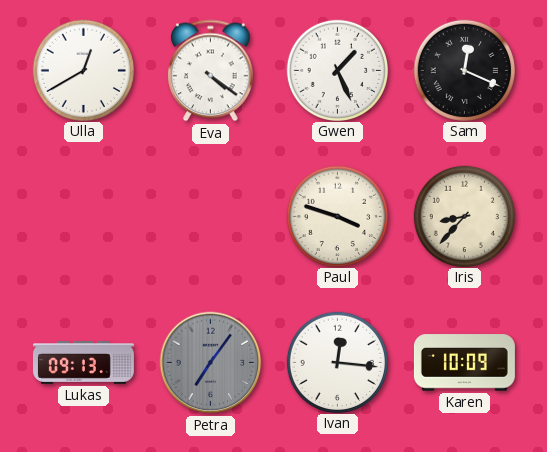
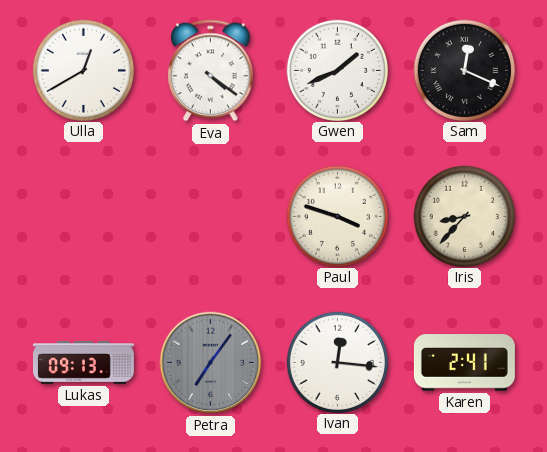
Gwen: 1:26 -> 1:41
Karen: 10:09 -> 2:41
